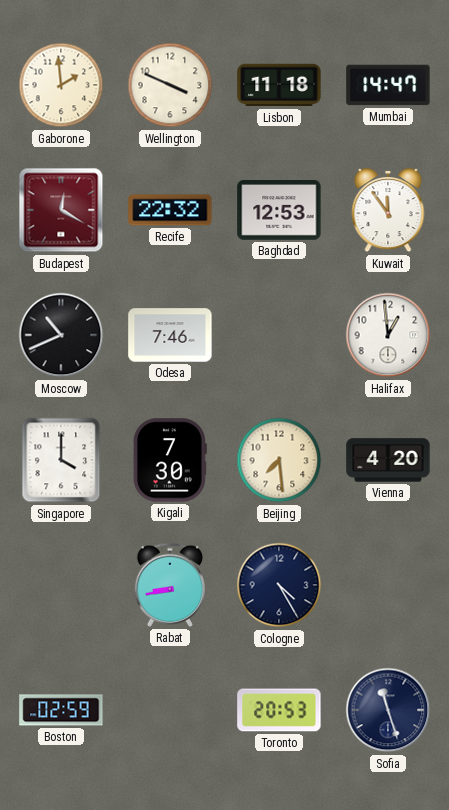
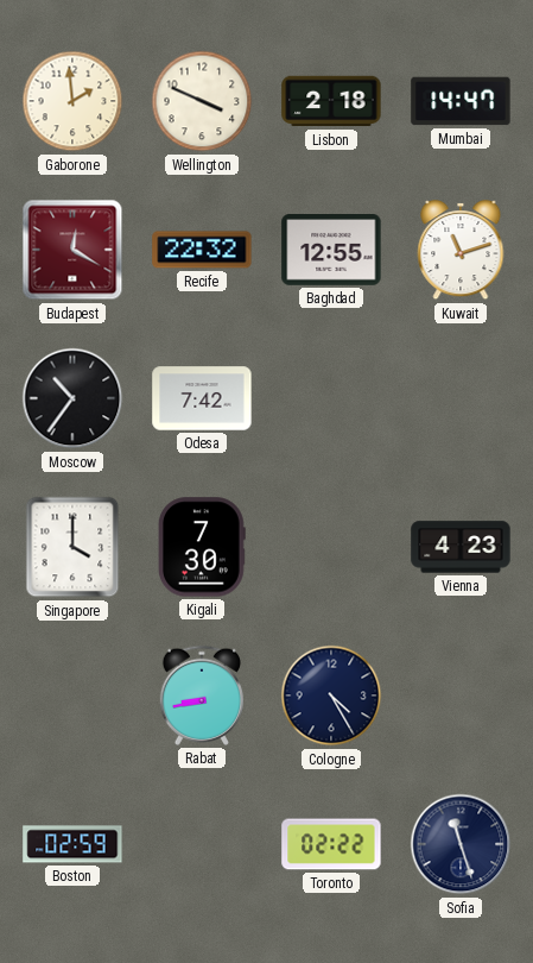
Lisbon: 11:18 -> 2:18
Baghdad: 12:53 -> 12:55
Kuwait: 11:54 -> 11:12
Moscow: 10:41 -> 10:36
Odesa: 7:46 -> 7:42
Halifax: 12:59 -> none
Beijing: 7:29 -> none
Vienna: 4:20 -> 4:23
Toronto: 20:53 -> 02:22
